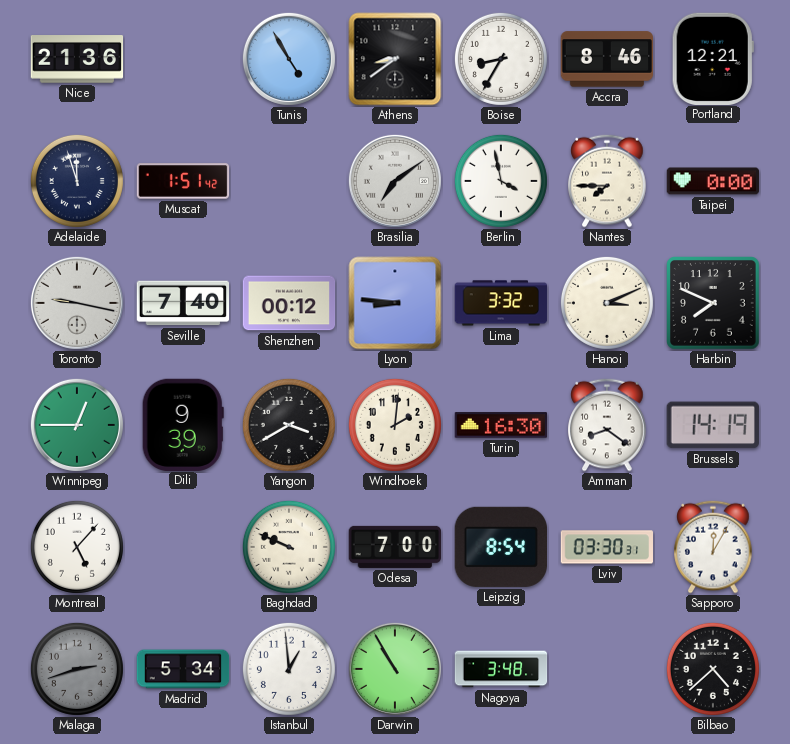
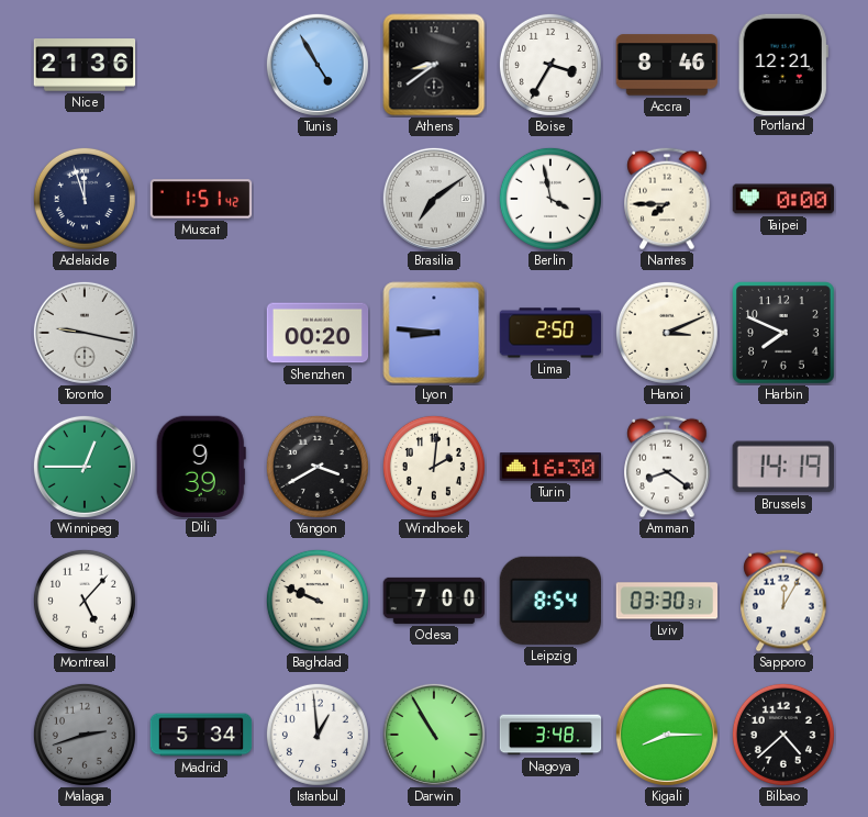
Boise: 8:35 -> 3:35
Seville: 7:40 -> none
Shenzhen: 00:12 -> 00:20
Lima: 3:32 -> 2:50
Kigali: none -> 8:15
